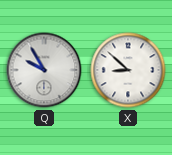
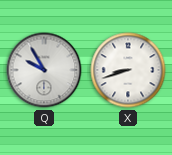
X: 8:52 -> 8:42
